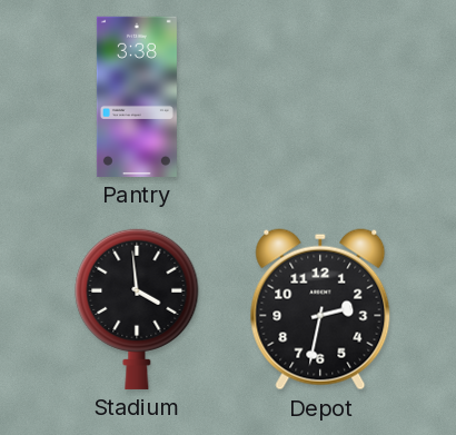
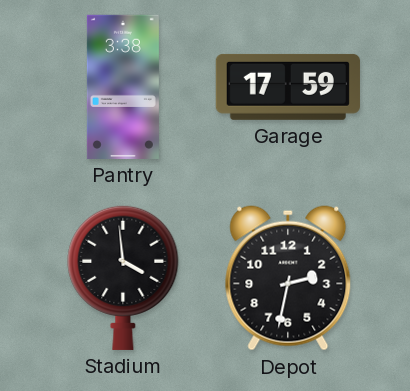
Garage: none -> 17:59
